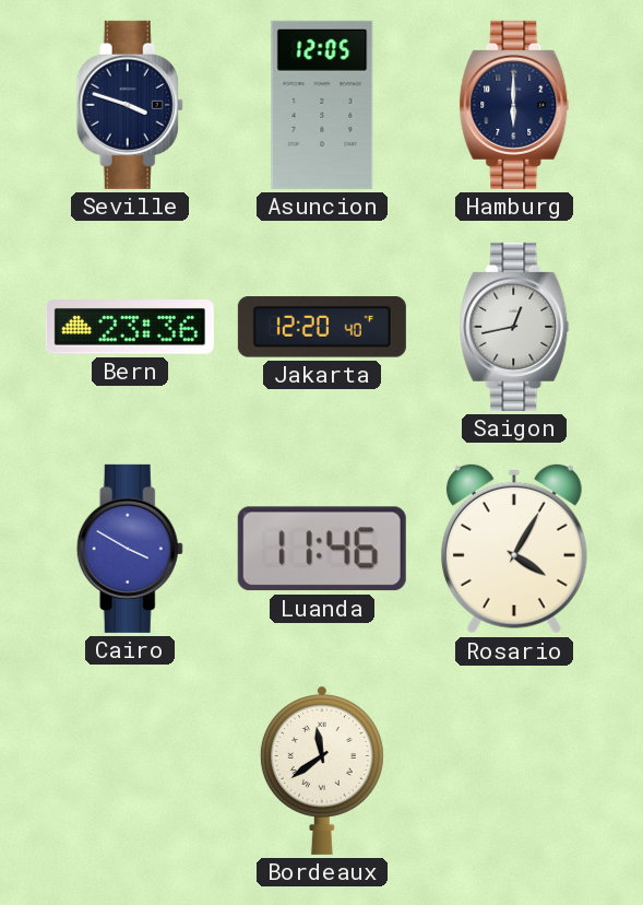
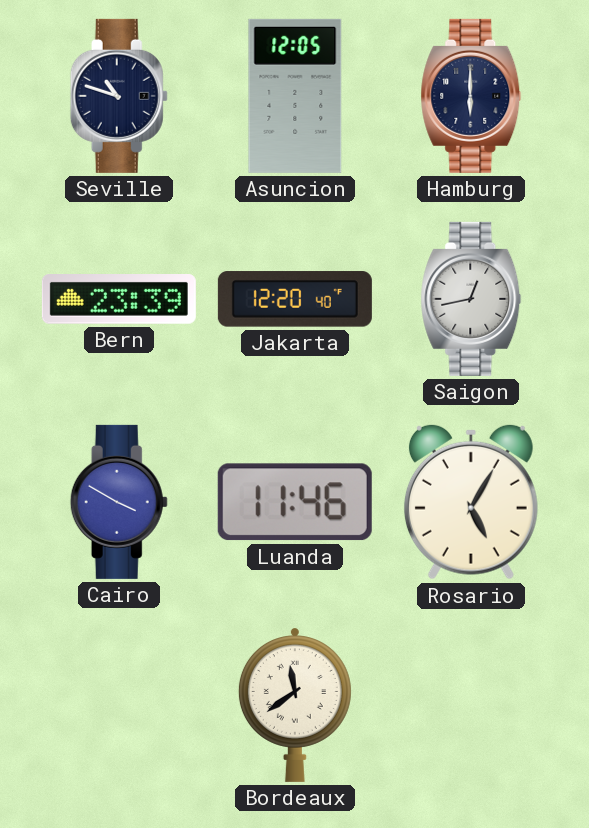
Seville: 3:48 -> 10:48
Bern: 23:36 -> 23:39
Rosario: 4:05 -> 5:05
